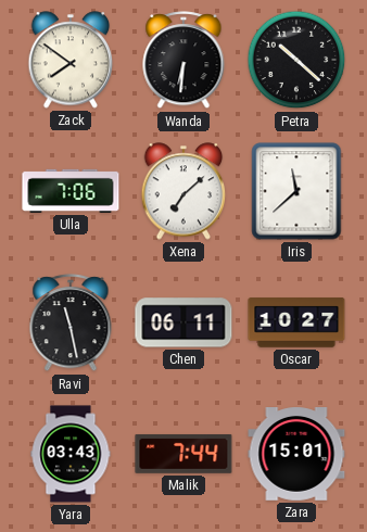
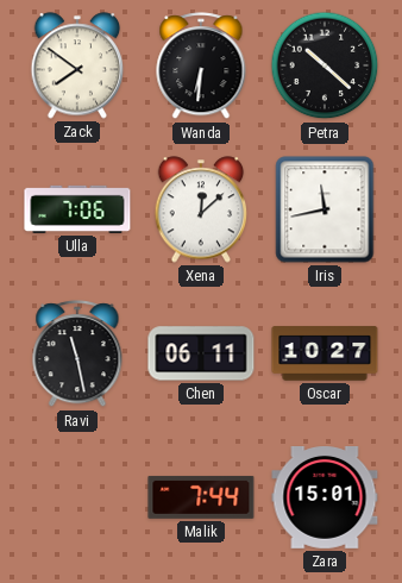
Xena: 7:08 -> 12:08
Iris: 11:38 -> 11:43
Yara: 03:43 -> none
